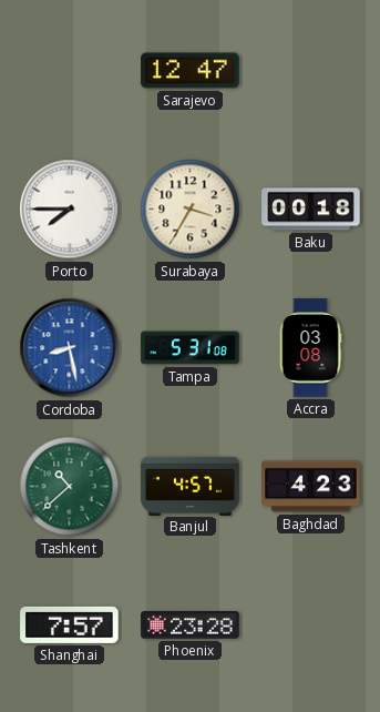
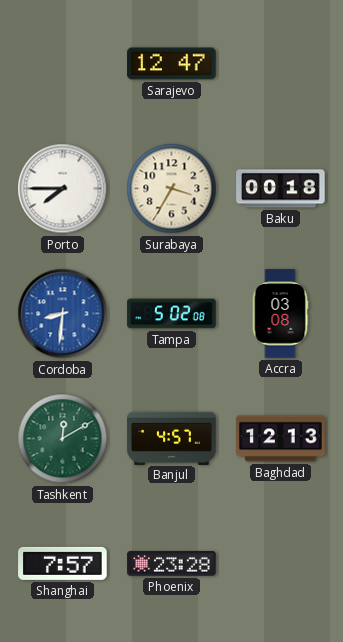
Cordoba: 8:28 -> 8:31
Tampa: 5:31 -> 5:02
Tashkent: 10:38 -> 12:10
Baghdad: 4:23 -> 12:13
